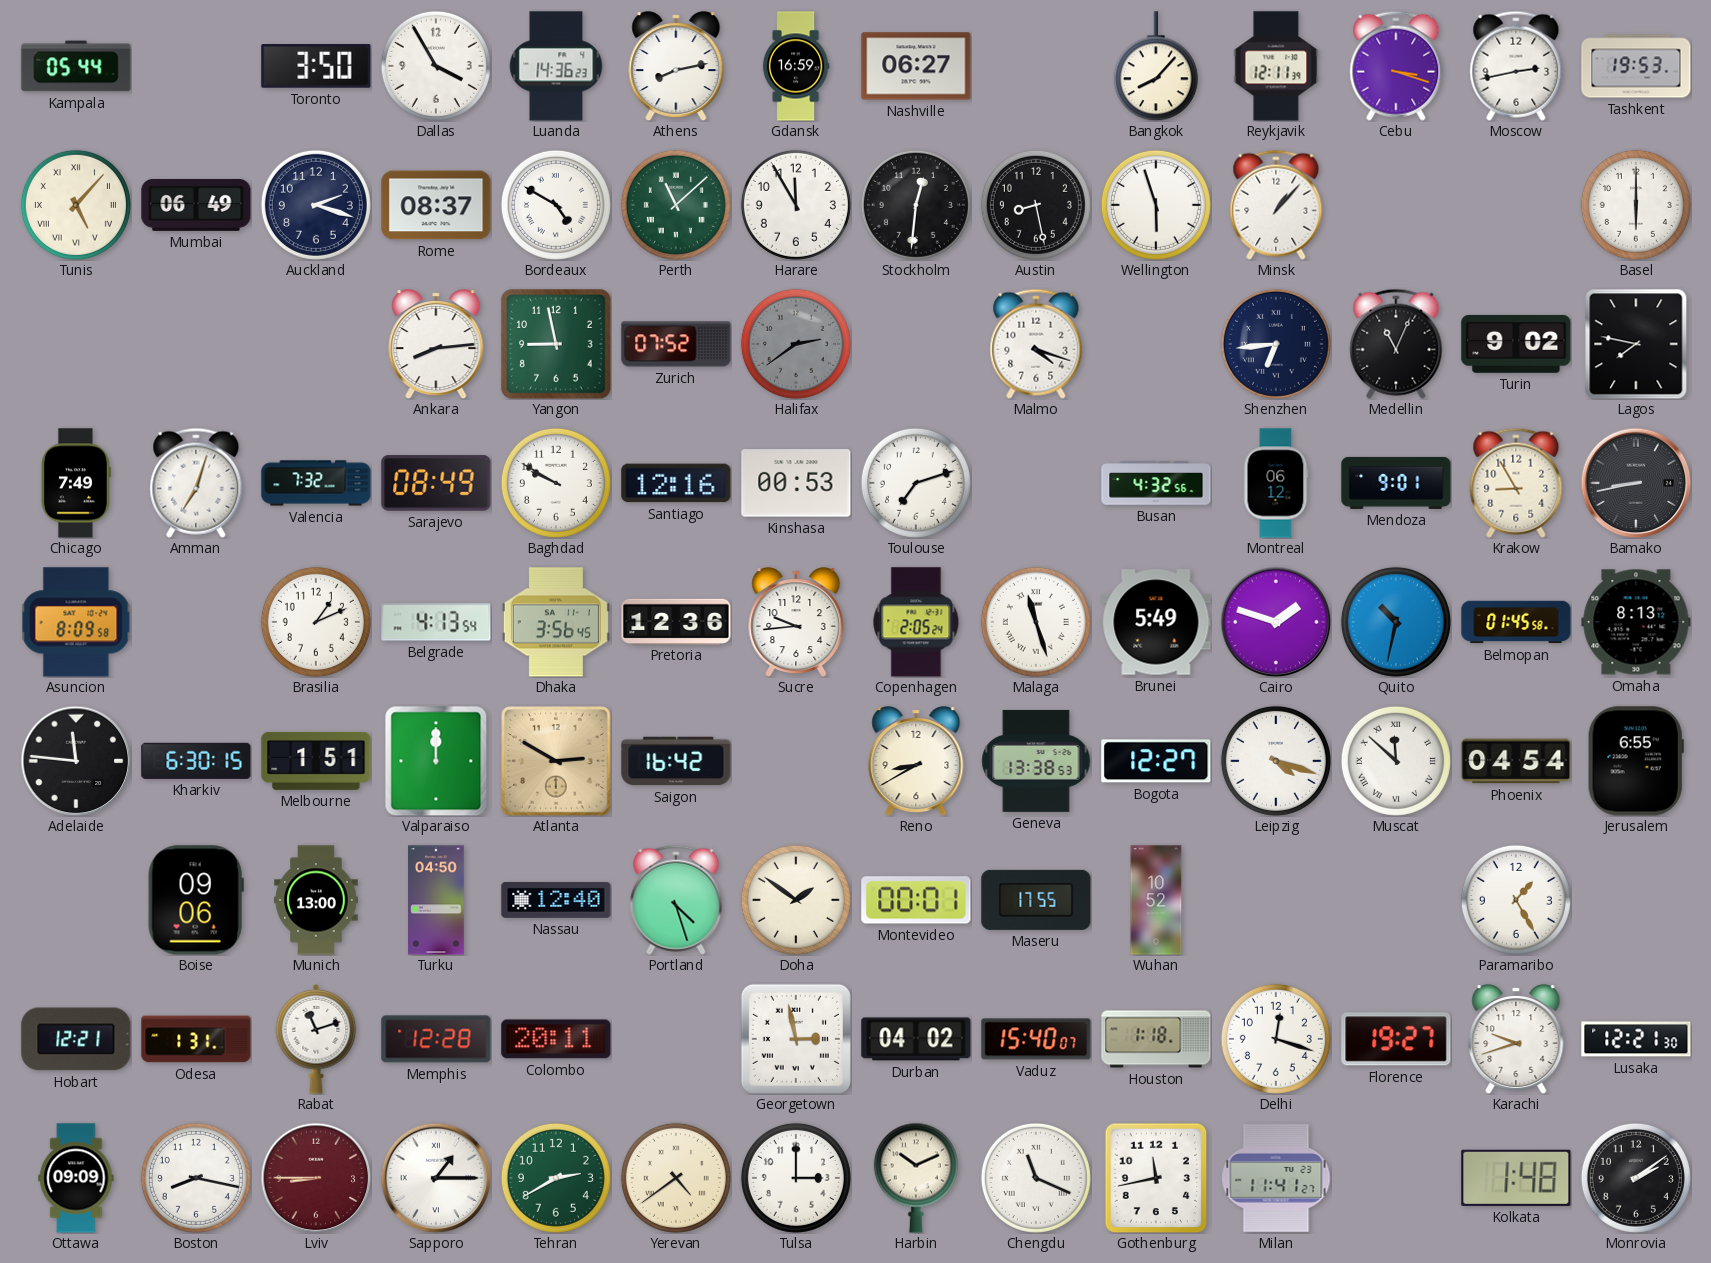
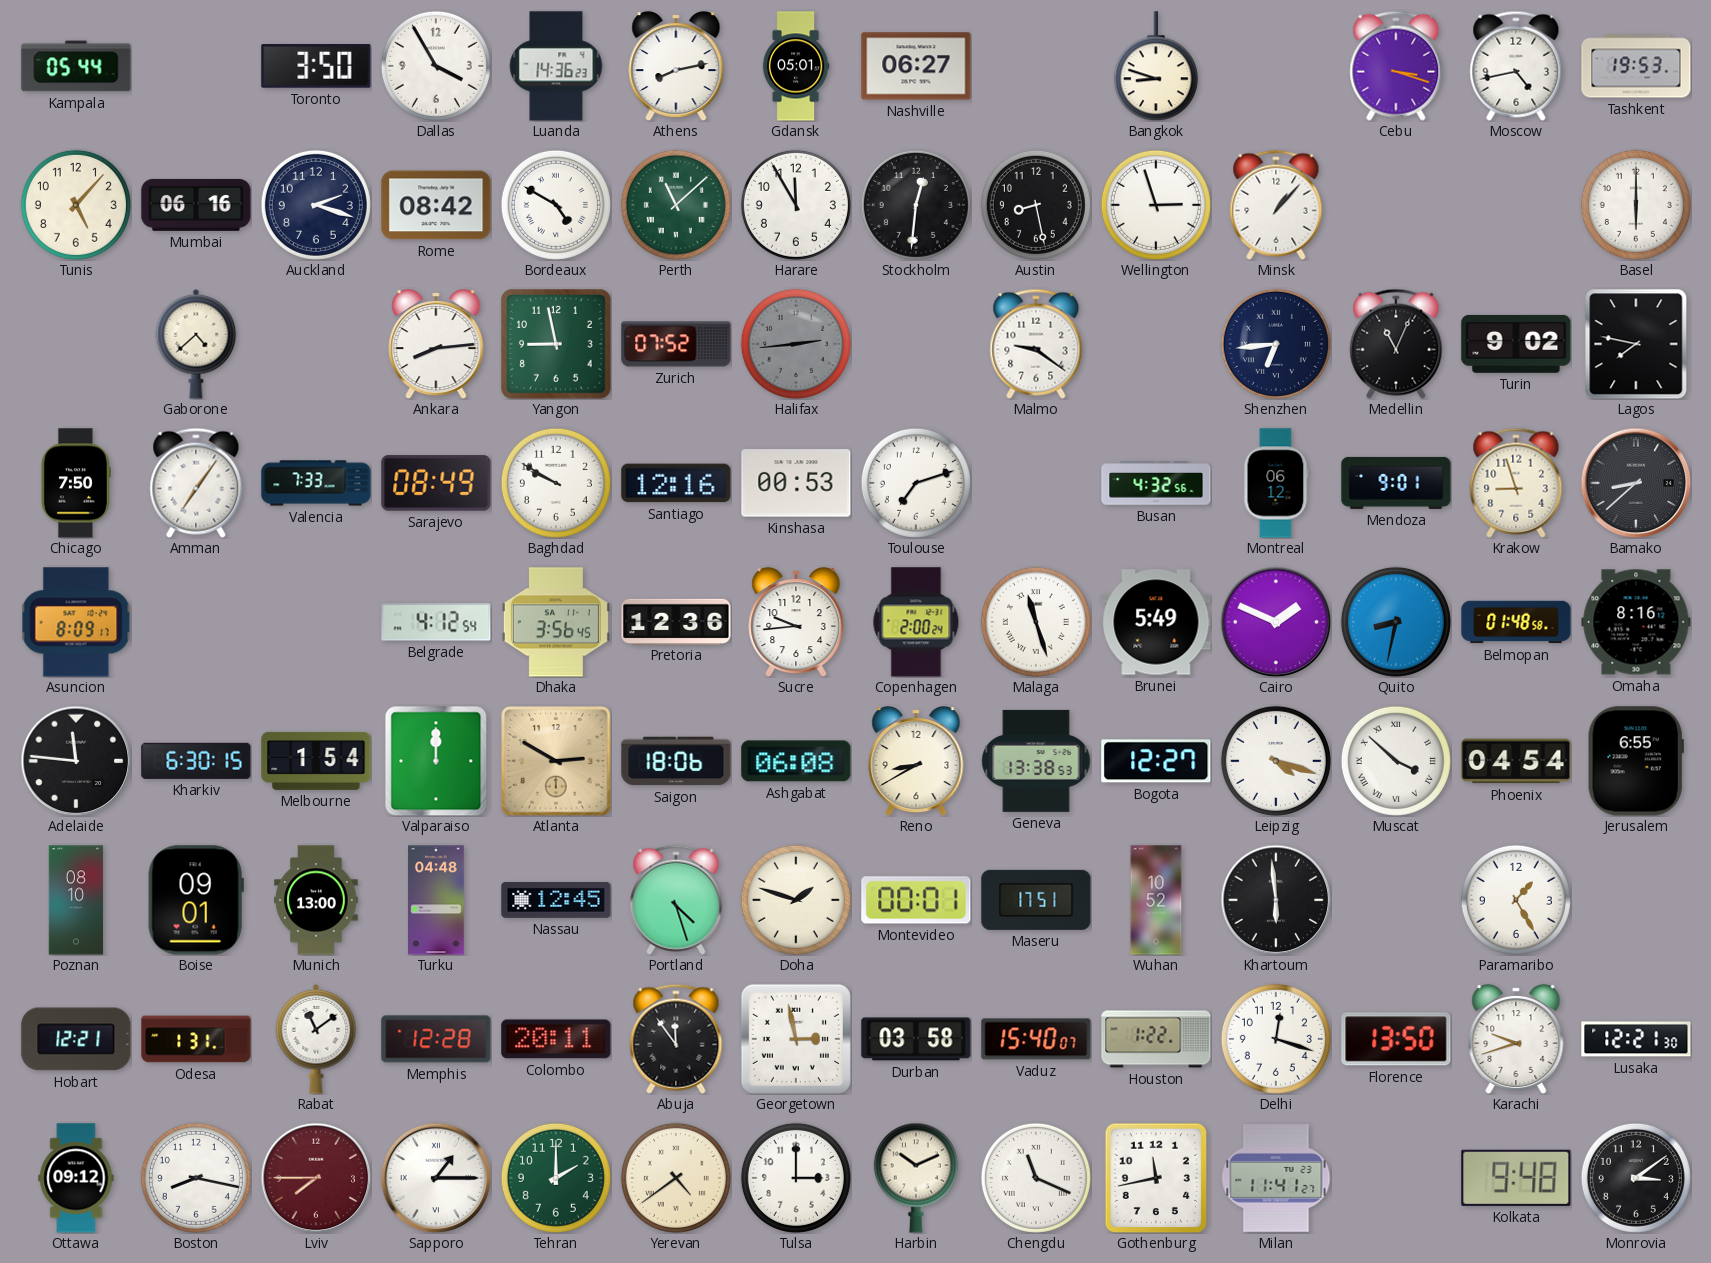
Gdansk: 16:59 -> 05:01
Bangkok: 8:07 -> 8:48
Reykjavik: 12:11 -> none
Moscow: 2:43 -> 4:43
Tunis numerals: Roman -> Arabic
Mumbai: 06:49 -> 06:16
Rome: 08:37 -> 08:42
Wellington: 5:57 -> 2:57
Gaborone: none -> 4:38
Halifax: 2:39 -> 2:44
Malmo: 4:18 -> 9:21
Chicago: 7:49 -> 7:50
Amman: 7:03 -> 7:06
Valencia: 7:32 -> 7:33
Krakow: 8:55 -> 8:57
Bamako: 8:43 -> 8:38
Asuncion: 8:09:58 -> 8:09:17
Brasilia: 1:11 -> none
Belgrade: 4:13 -> 4:12
Copenhagen: 2:05 -> 2:00
Cairo: 1:48 -> 1:49
Quito: 10:32 -> 8:32
Belmopan: 01:45 -> 01:48
Omaha: 8:13 -> 8:16
Melbourne: 1:51 -> 1:54
Saigon: 16:42 -> 18:06
Ashgabat: none -> 06:08
Muscat: 11:52 -> 3:52
Poznan: none -> 08:10
Boise: 09:06 -> 09:01
Turku: 04:50 -> 04:48
Nassau: 12:40 -> 12:45
Doha: 1:51 -> 1:48
Maseru: 17:55 -> 17:51
Khartoum: none -> 5:59
Rabat: 11:12 -> 11:09
Abuja: none -> 11:54
Durban: 04:02 -> 03:58
Houston: 1:18 -> 1:22
Florence: 19:27 -> 13:50
Ottawa: 09:09 -> 09:12
Lviv: 8:45 -> 7:45
Tehran: 2:40 -> 2:00
Kolkata: 1:48 -> 9:48
Monrovia: 2:09 -> 3:09
